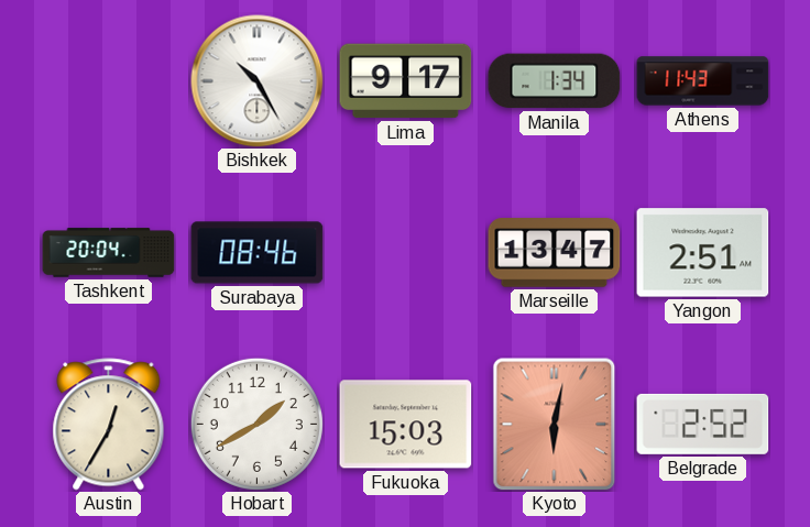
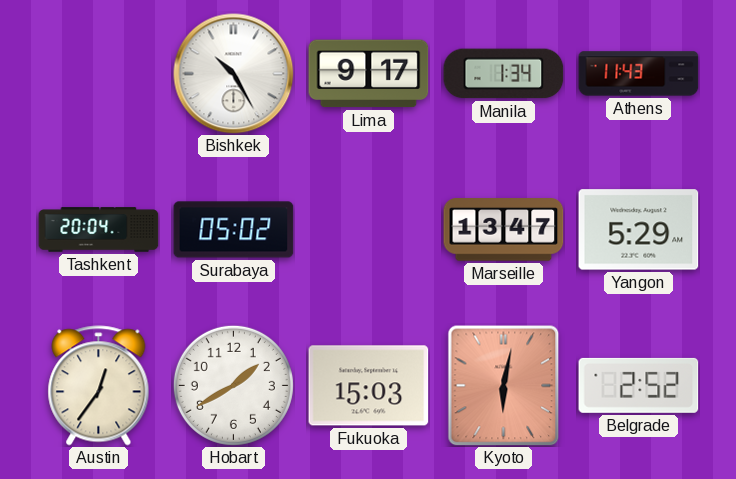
Surabaya: 08:46 -> 05:02
Yangon: 2:51 -> 5:29
Austin: 12:35 -> 12:36
